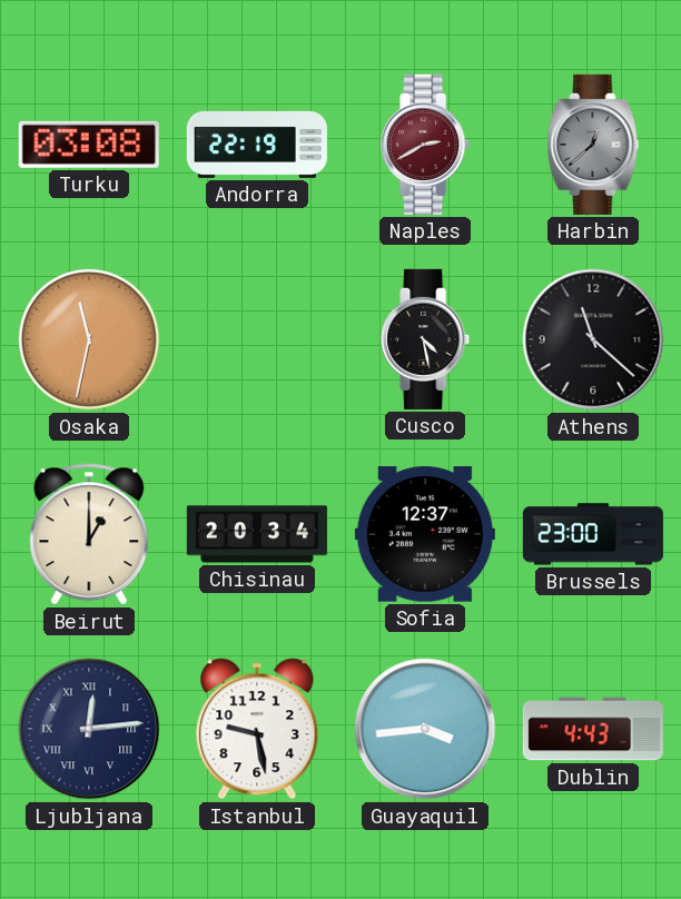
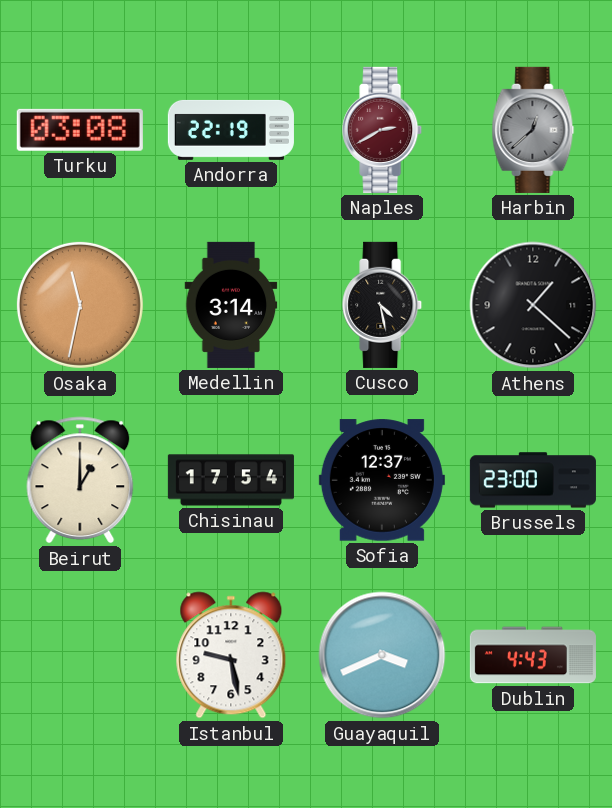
Medellin: none -> 3:14
Athens: 11:22 -> 1:22
Chisinau: 20:34 -> 17:54
Ljubljana: 12:14 -> none
Guayaquil: 3:44 -> 3:41
